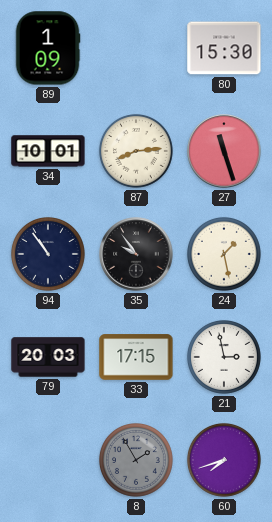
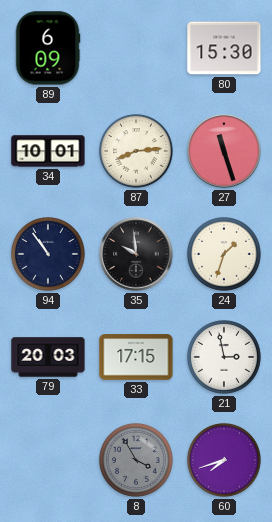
89: 1:09 -> 6:09
35: 9:54 -> 9:59
24: 1:28 -> 1:33
8: 1:55 -> 3:55
